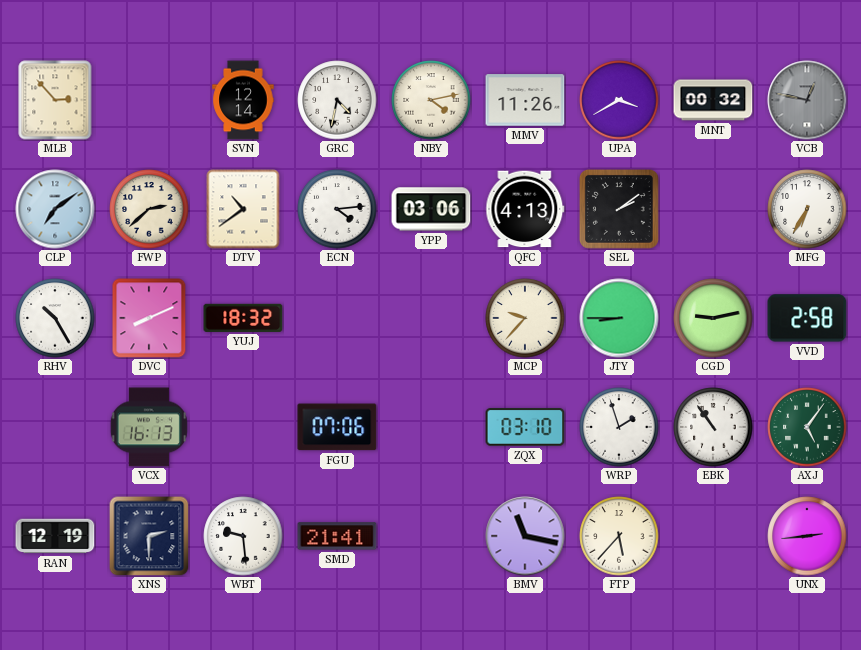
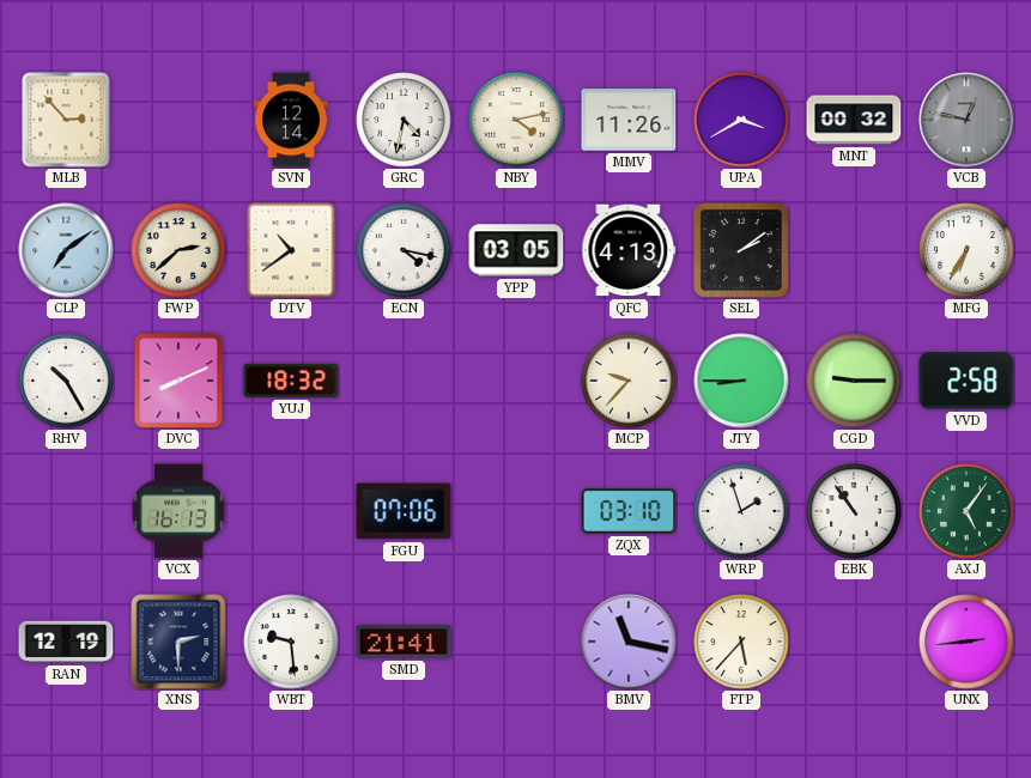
ECN: 4:14 -> 4:17
YPP: 03:06 -> 03:05
CGD: 9:13 -> 9:15
